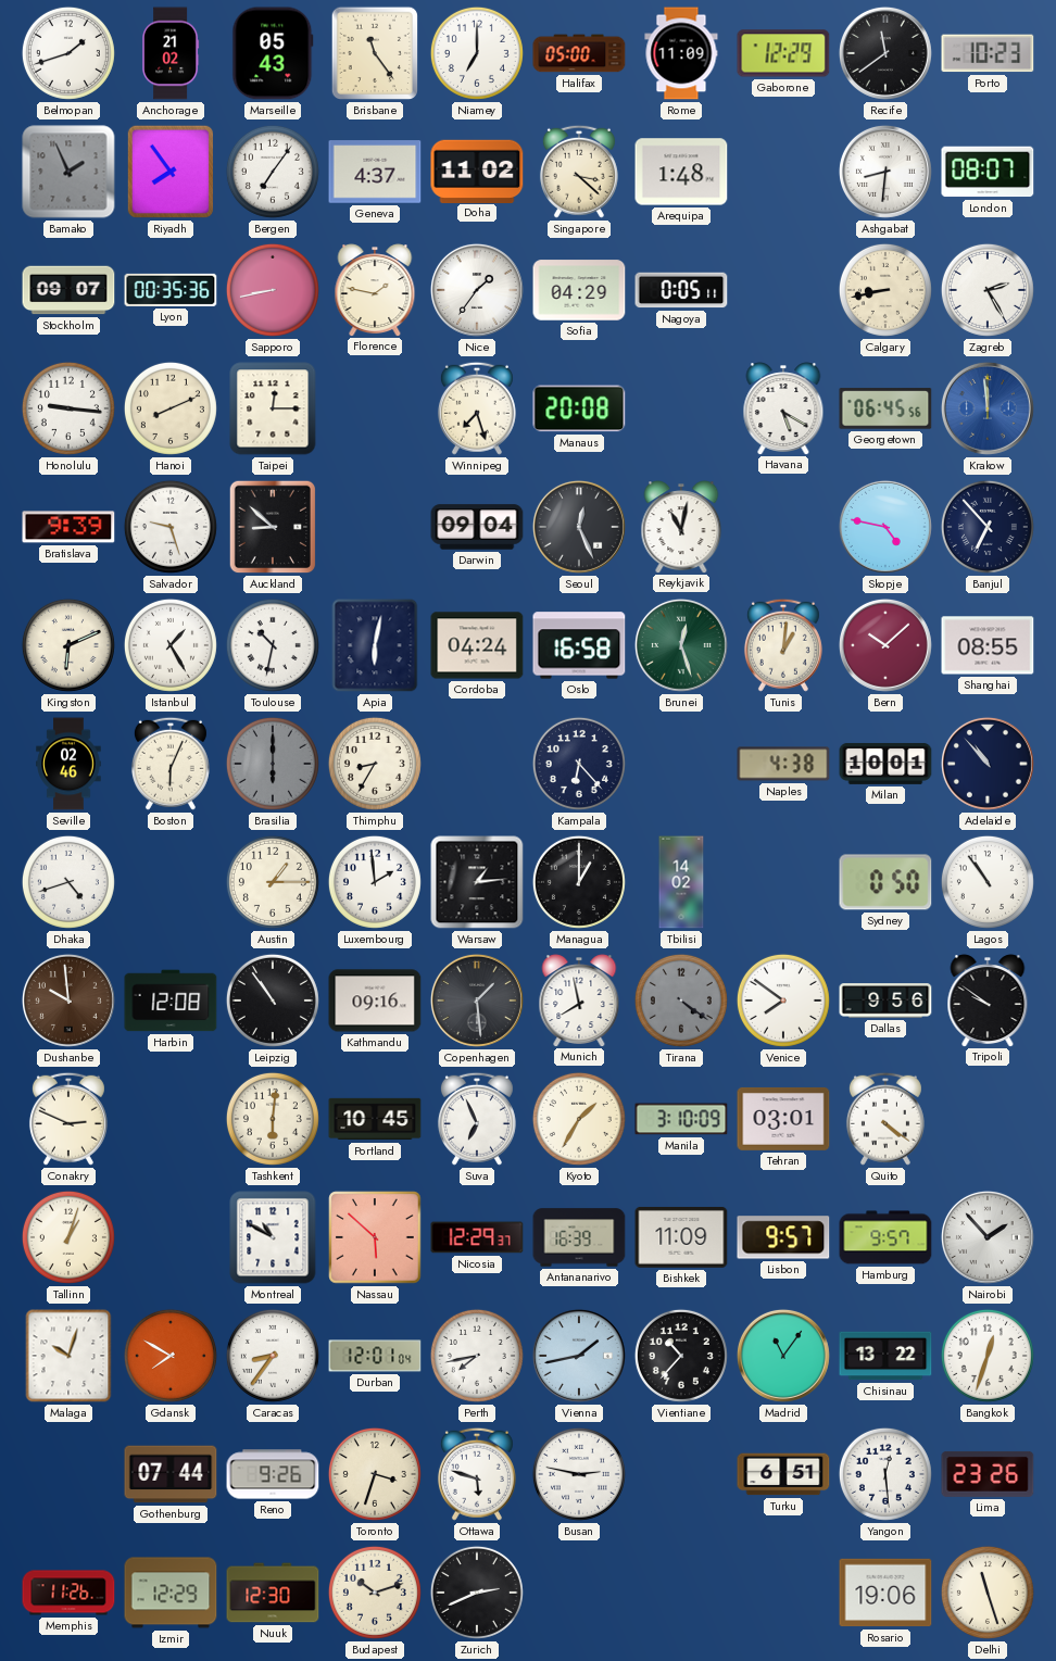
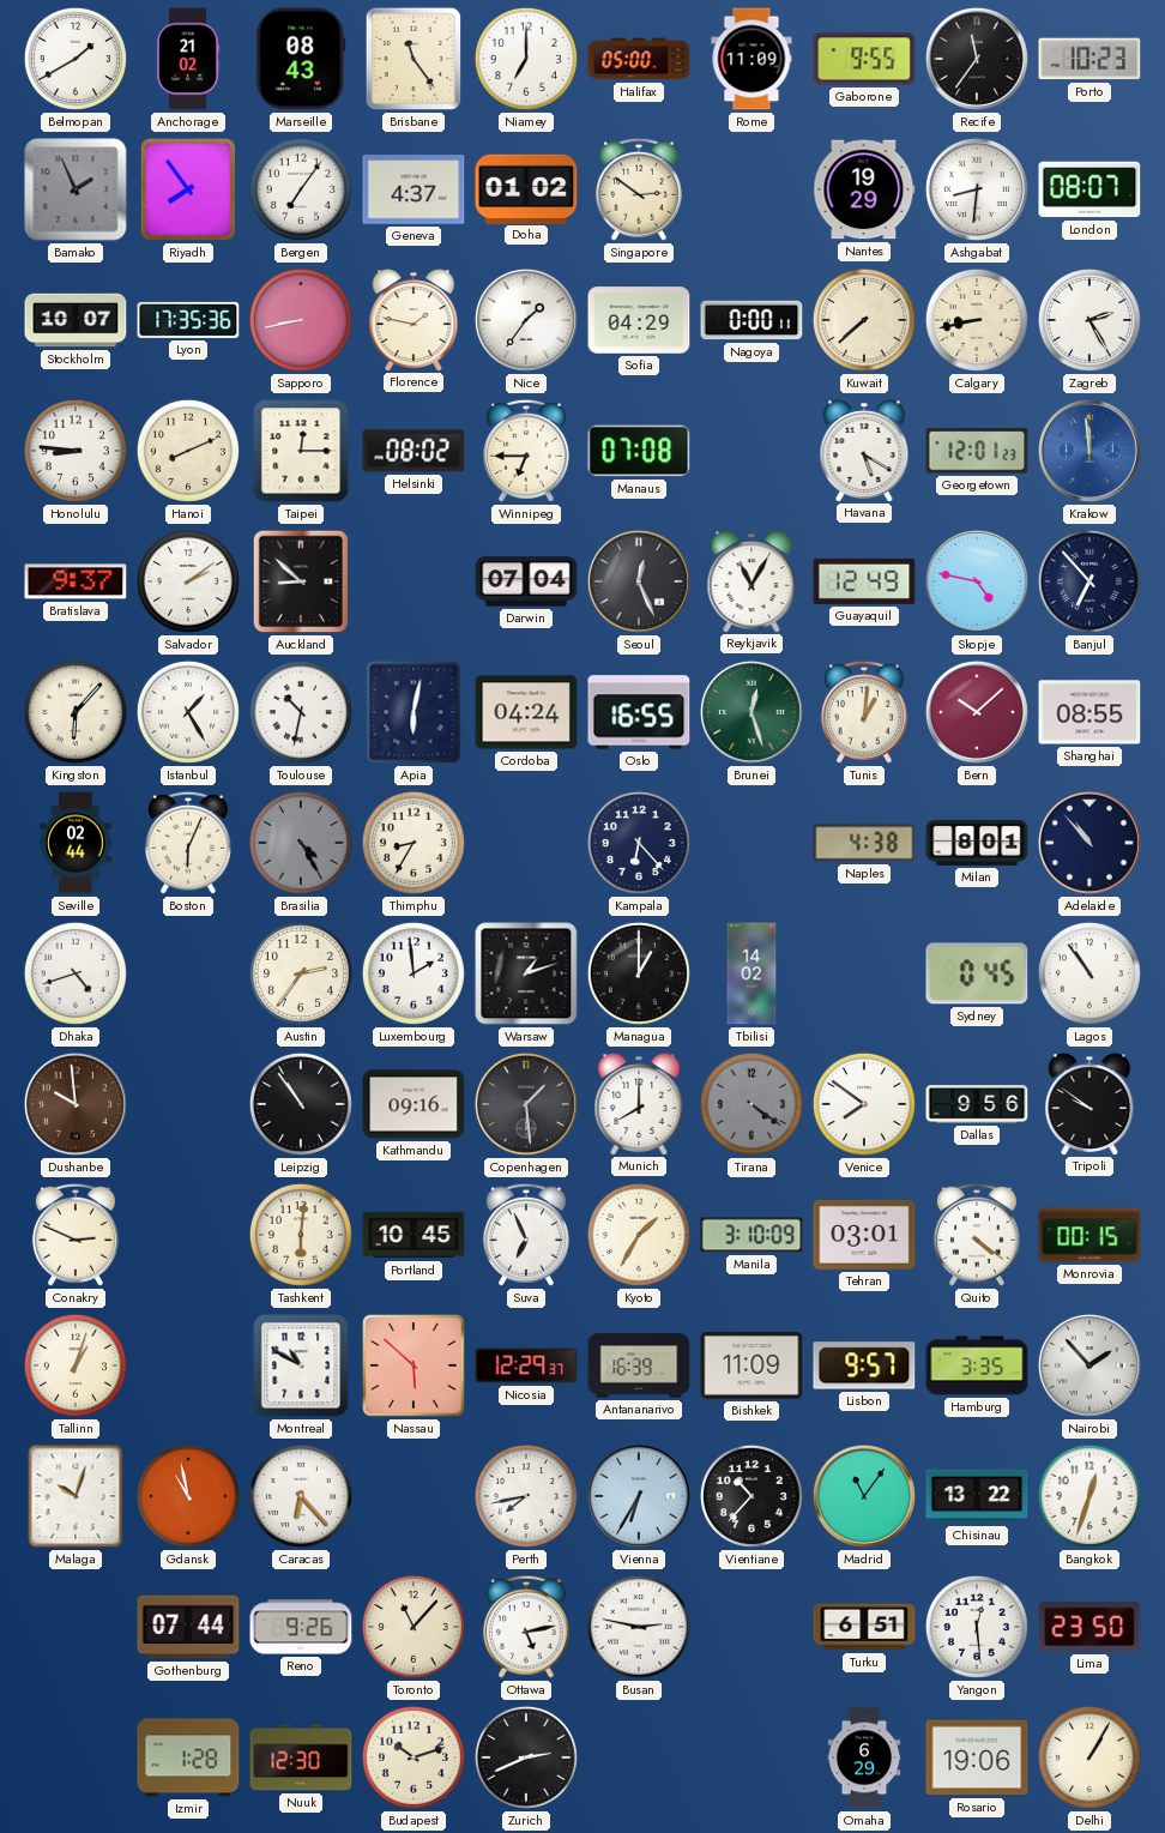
Belmopan: 1:42 -> 1:40
Marseille: 05:43 -> 08:43
Gaborone: 12:29 -> 9:55
Recife: 11:39 -> 11:36
Doha: 11:02 -> 01:02
Singapore: 3:22 -> 2:51
Arequipa: 1:48 -> none
Nantes: none -> 19:29
Stockholm: 09:07 -> 10:07
Lyon: 00:35 -> 17:35
Nagoya: 0:05 -> 0:00
Kuwait: none -> 7:38
Honolulu: 9:16 -> 8:46
Helsinki: none -> 08:02
Winnipeg: 7:27 -> 6:45
Manaus: 20:08 -> 07:08
Georgetown: 06:45 -> 12:01
Bratislava: 9:39 -> 9:37
Salvador: 9:27 -> 2:09
Darwin: 09:04 -> 07:04
Reykjavik: 11:02 -> 11:05
Guayaquil: none -> 12:49
Kingston: 6:11 -> 6:07
Oslo: 16:58 -> 16:55
Seville: 02:46 -> 02:44
Brasilia: 6:00 -> 4:25
Milan: 10:01 -> 8:01
Austin: 1:15 -> 2:36
Warsaw: 1:14 -> 1:12
Sydney: 0:50 -> 0:45
Harbin: 12:08 -> none
Munich: 7:58 -> 8:00
Monrovia: none -> 00:15
Hamburg: 9:57 -> 3:35
Gdansk: 7:50 -> 10:58
Caracas: 8:36 -> 6:23
Durban: 12:01 -> none
Vienna: 1:43 -> 6:35
Toronto: 3:33 -> 11:07
Ottawa: 5:48 -> 5:13
Lima: 23:26 -> 23:50
Memphis: 11:26 -> none
Izmir: 12:29 -> 1:28
Omaha: none -> 6:29
Delhi: 11:27 -> 1:05
